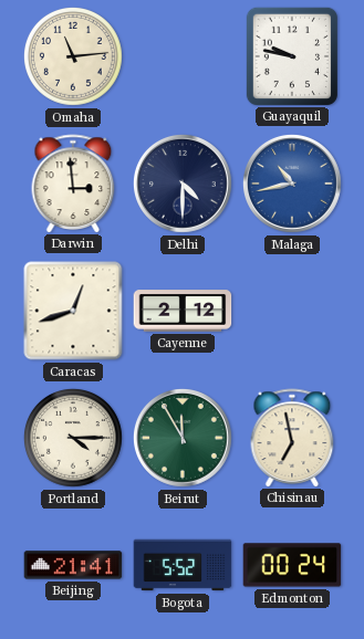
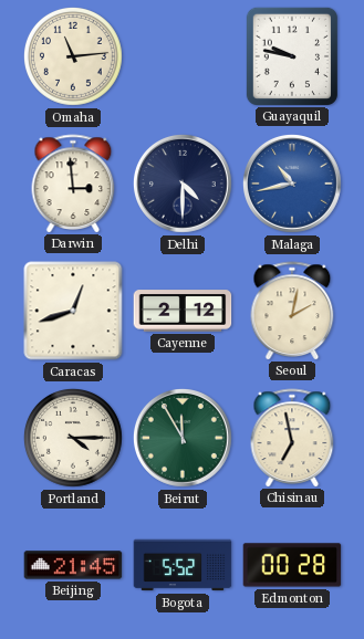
Seoul: none -> 2:02
Beijing: 21:41 -> 21:45
Edmonton: 00:24 -> 00:28
